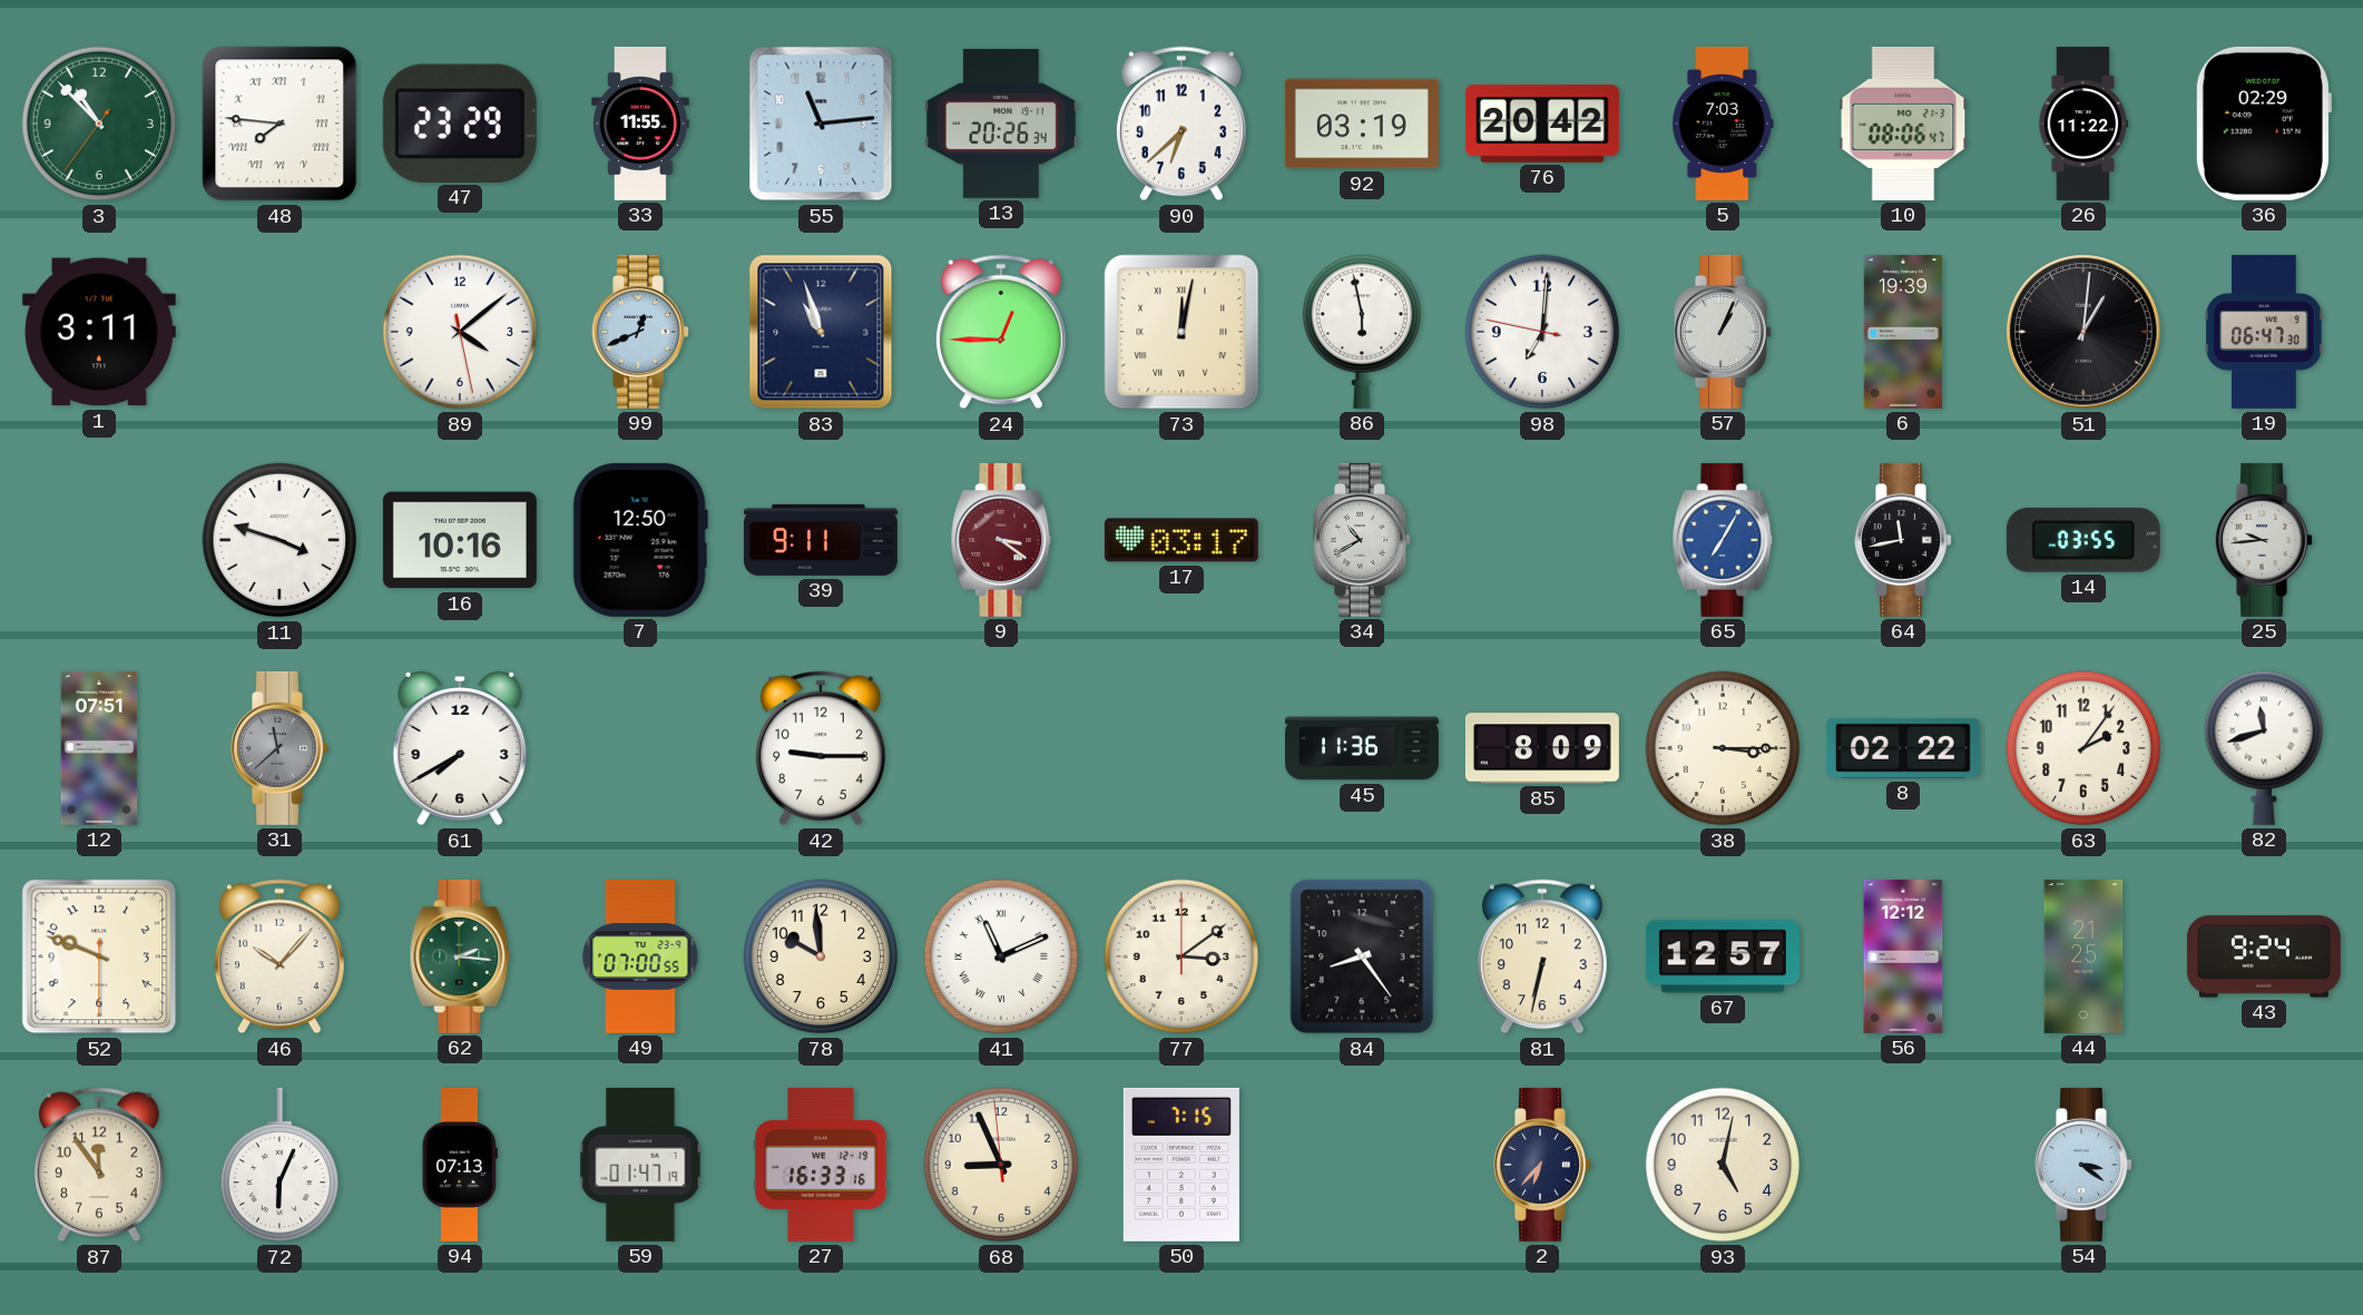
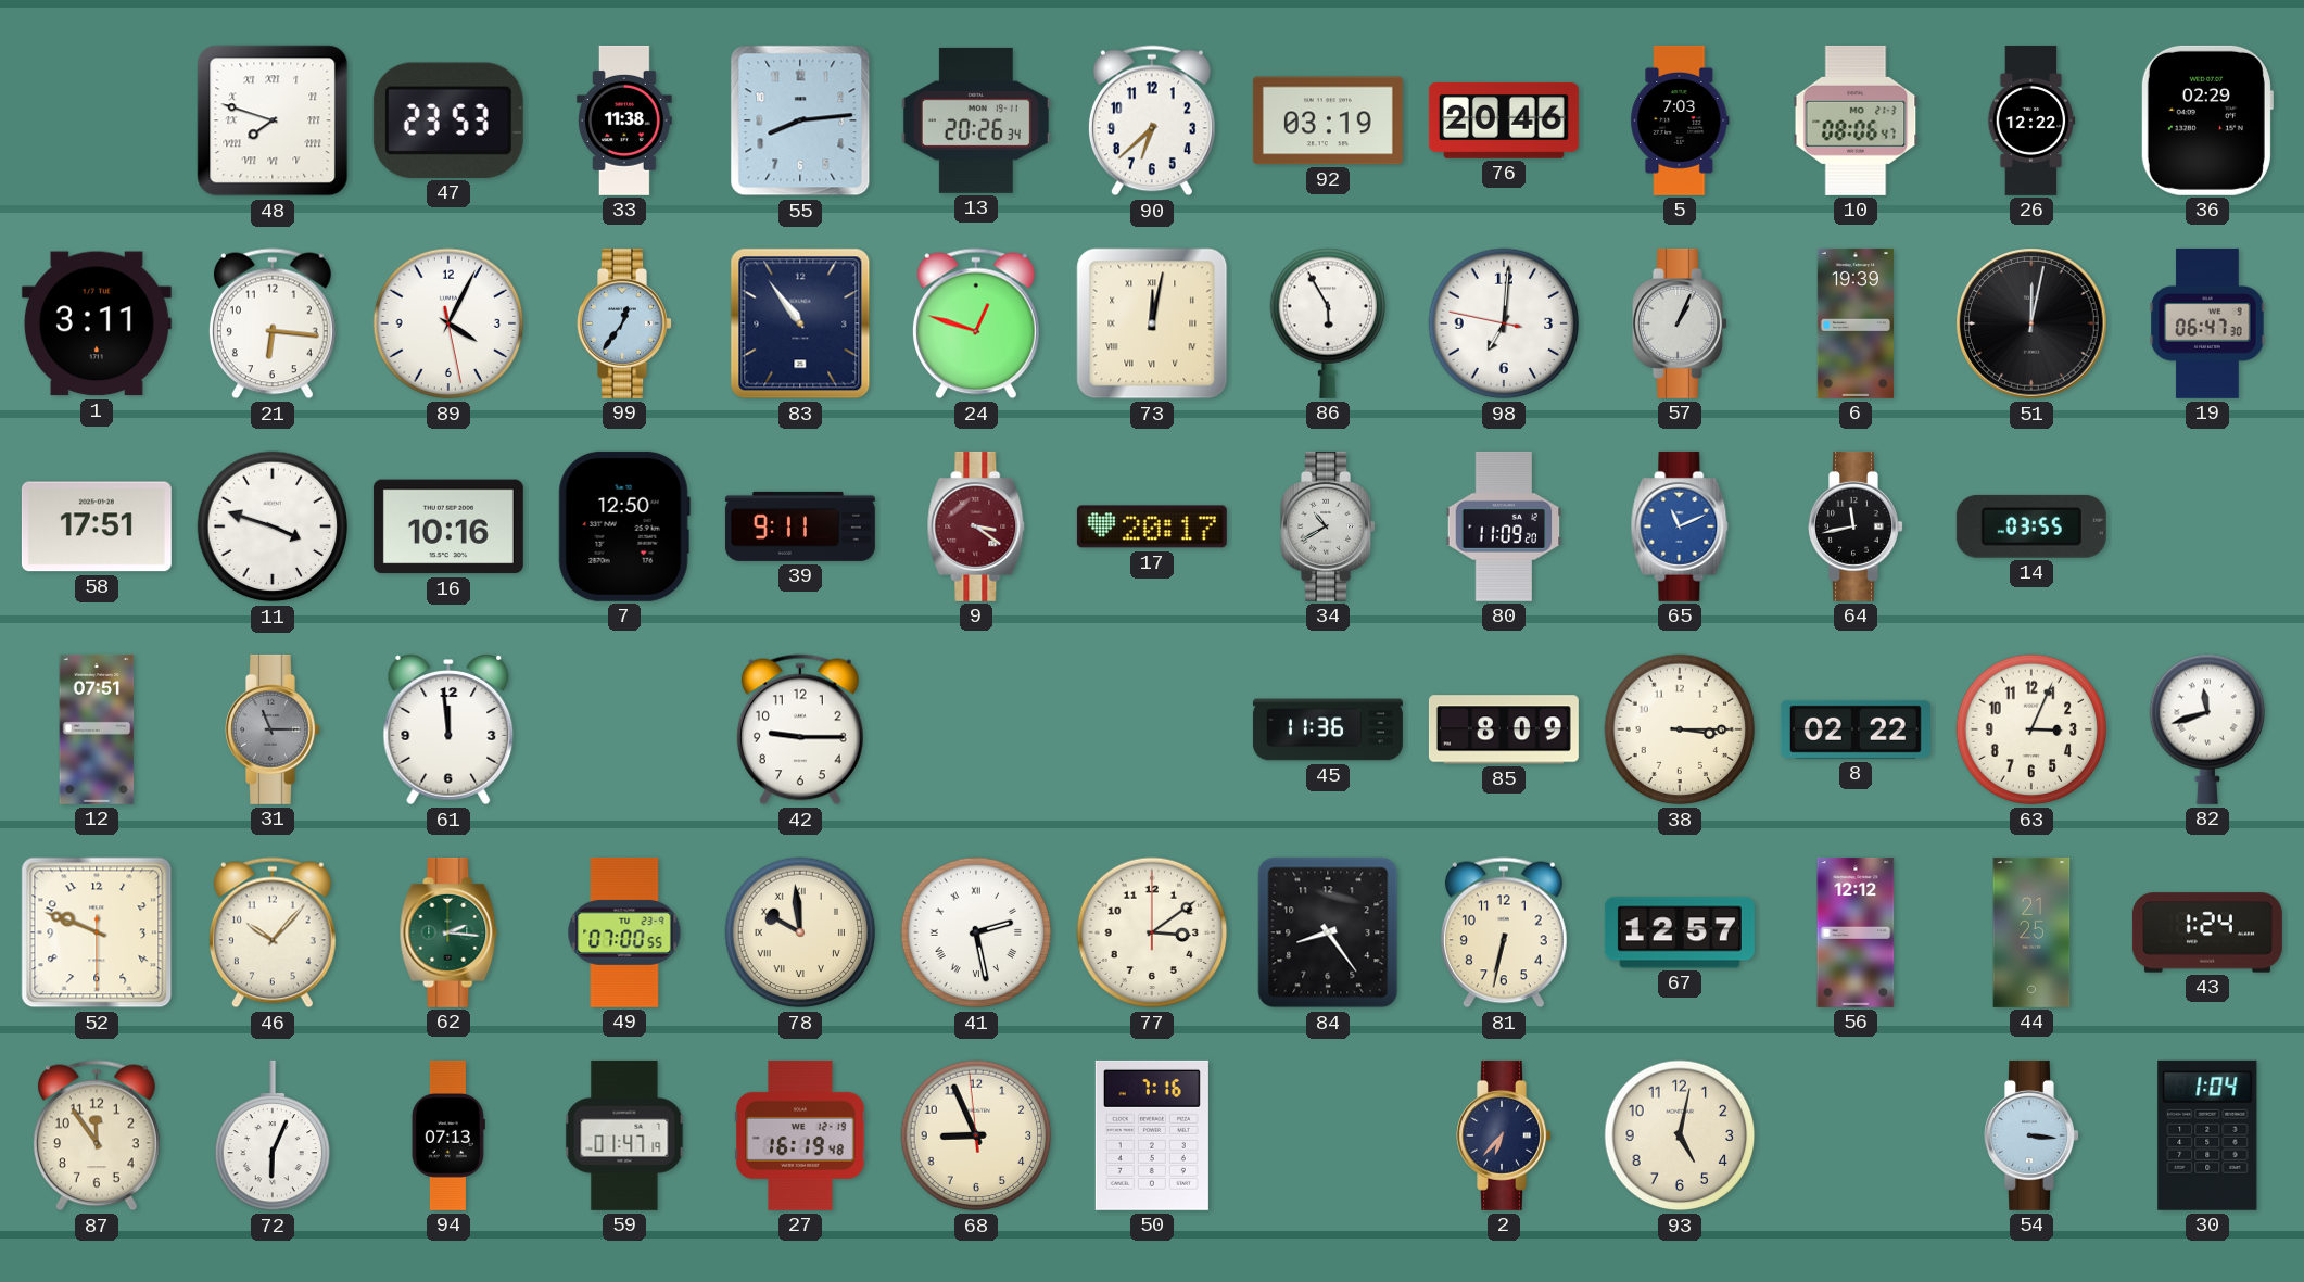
3: 10:52 -> none
48: 7:46 -> 7:48
47: 23:29 -> 23:53
33: 11:55 -> 11:38
55: 11:14 -> 8:14
76: 20:42 -> 20:46
26: 11:22 -> 12:22
21: none -> 6:16
89: 4:08 -> 4:04
99: 12:41 -> 12:36
83: 10:57 -> 10:54
24: 12:45 -> 12:48
86: 5:58 -> 5:55
51: 1:01 -> 12:02
58: none -> 17:51
17: 03:17 -> 20:17
80: none -> 11:09
65: 7:05 -> 11:11
25: 9:44 -> none
31: 11:38 -> 11:15
61: 7:40 -> 11:59
63: 2:06 -> 3:04
78 numerals: Arabic -> Roman
41: 11:11 -> 2:28
43: 9:24 -> 1:24
27: 16:33 -> 16:19
50: 7:15 -> 7:16
54: 3:21 -> 3:16
30: none -> 1:04
